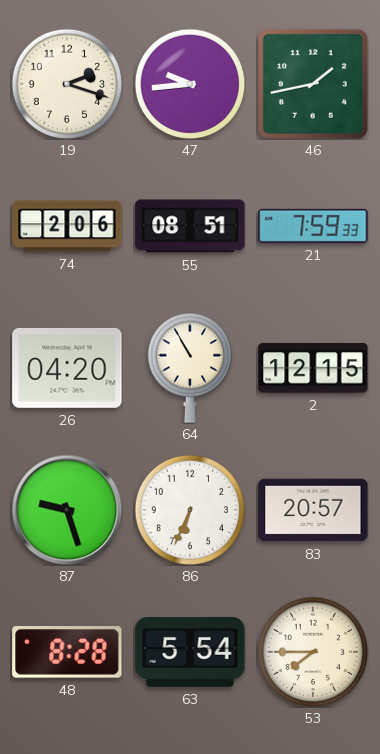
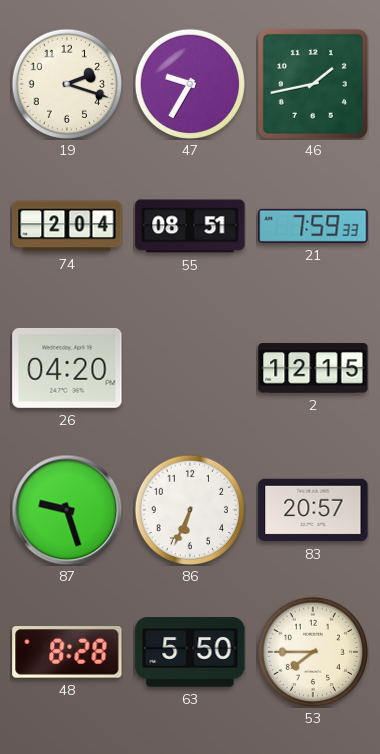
47: 9:44 -> 9:35
74: 2:06 -> 2:04
64: 10:55 -> none
63: 5:54 -> 5:50
